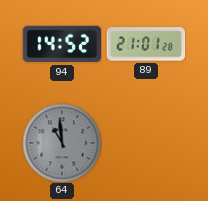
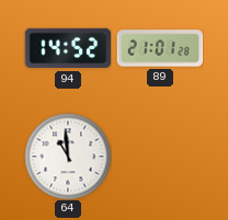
64 dial: grey -> white
